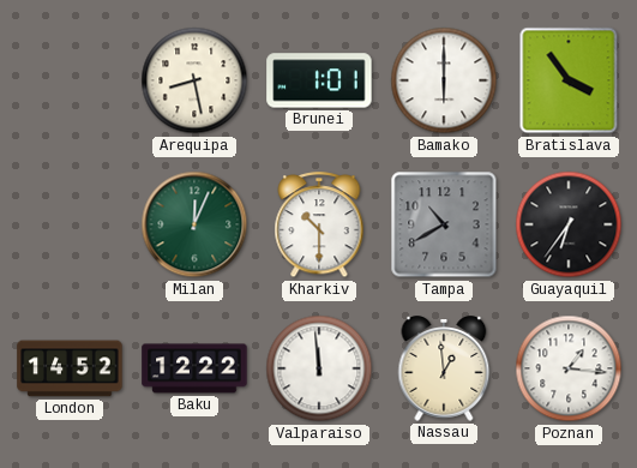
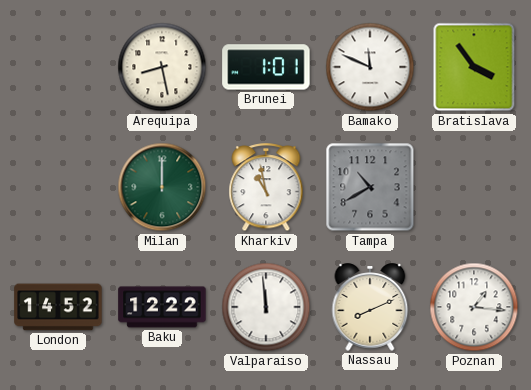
Bamako: 6:00 -> 11:49
Milan: 12:04 -> 12:00
Kharkiv: 10:30 -> 10:58
Guayaquil: 6:36 -> none
Nassau: 12:59 -> 8:11
